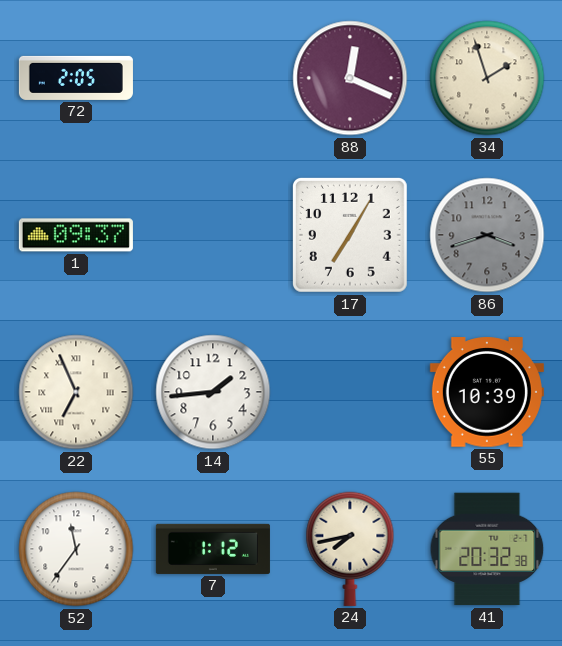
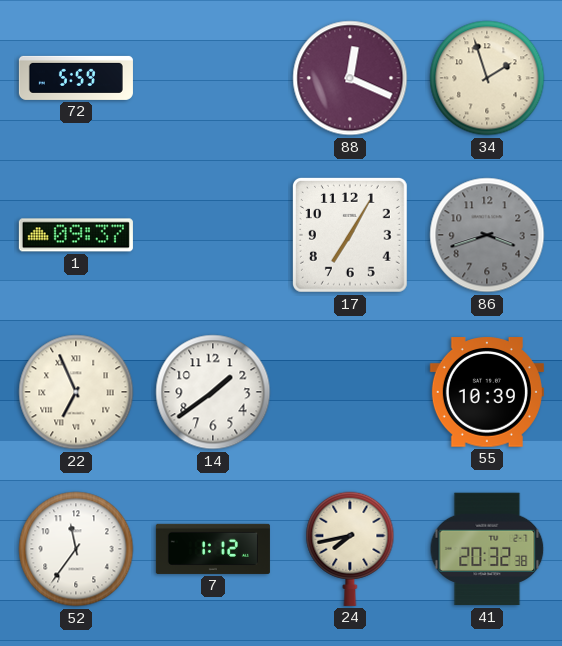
72: 2:05 -> 5:59
14: 1:44 -> 1:39
